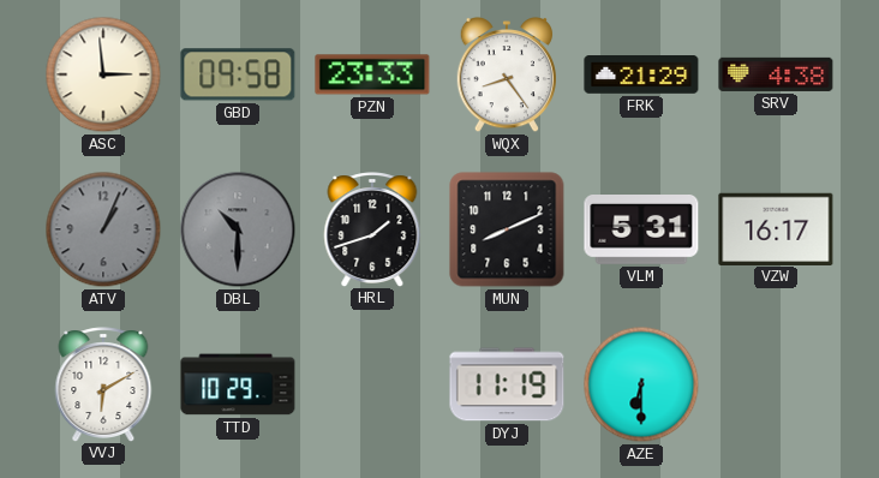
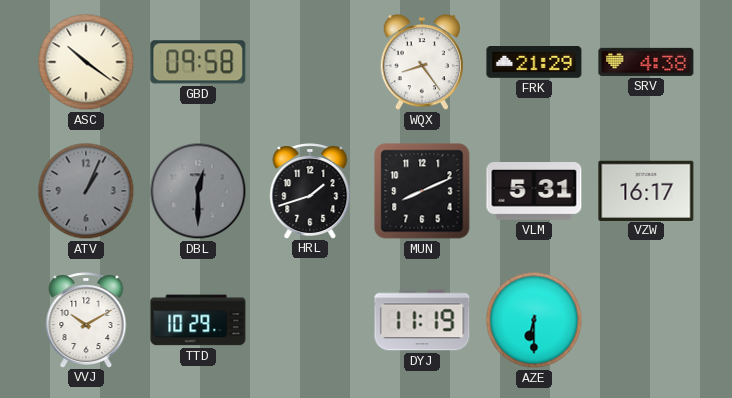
ASC: 2:59 -> 10:21
PZN: 23:33 -> none
DBL: 10:30 -> 12:30
VVJ: 6:10 -> 10:10
